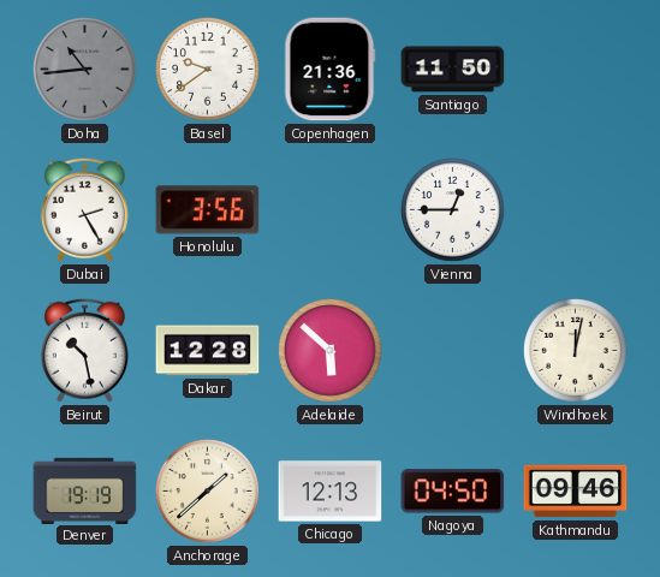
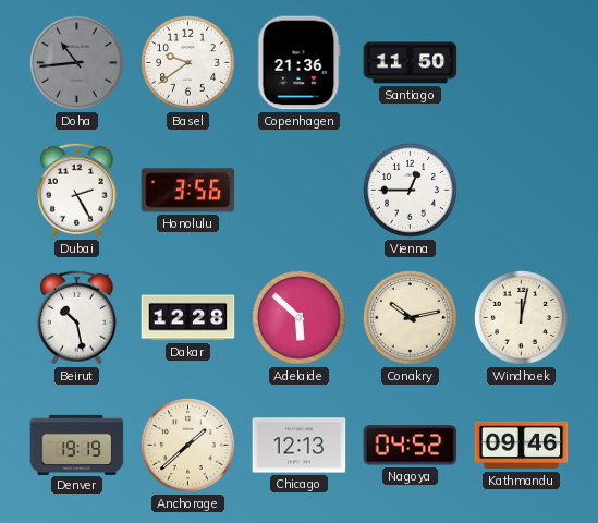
Conakry: none -> 10:13
Nagoya: 04:50 -> 04:52
